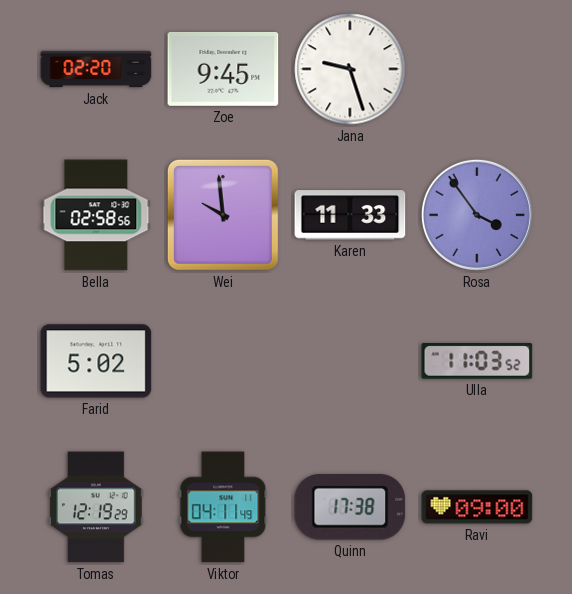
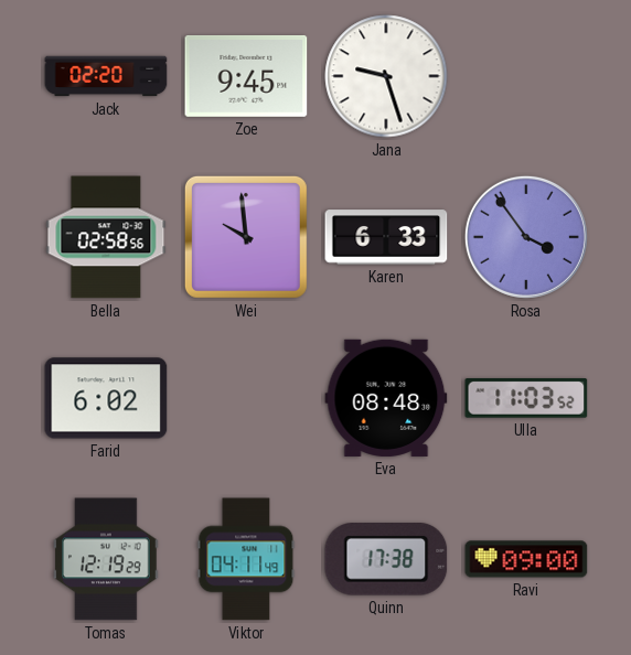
Karen: 11:33 -> 6:33
Farid: 5:02 -> 6:02
Eva: none -> 08:48
